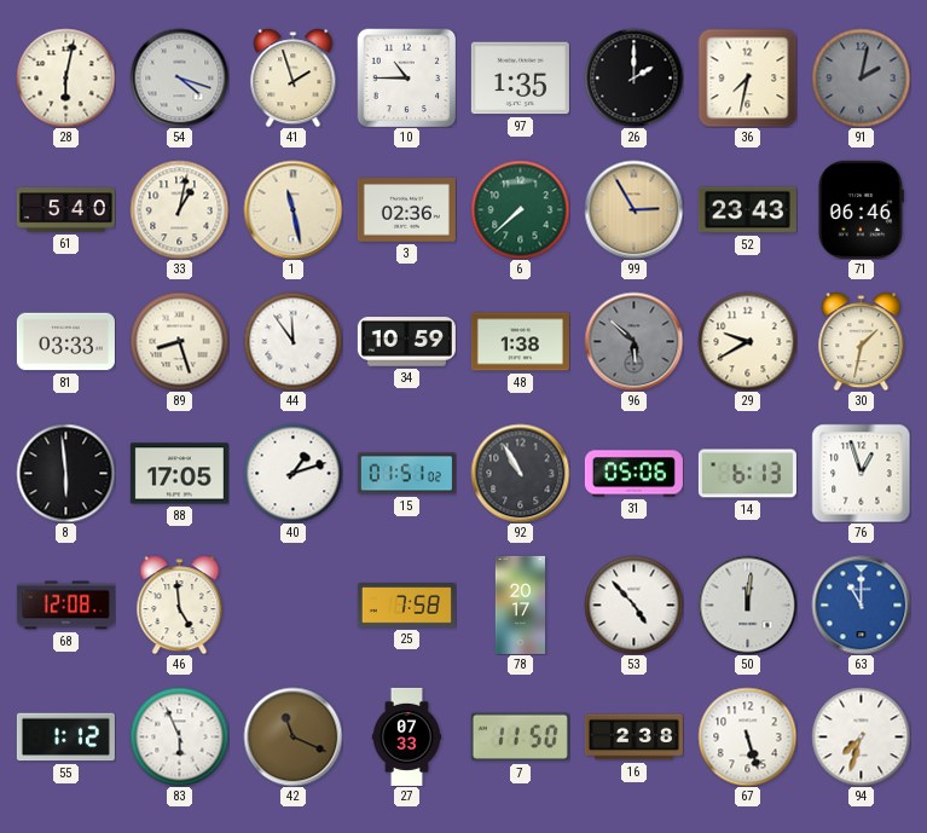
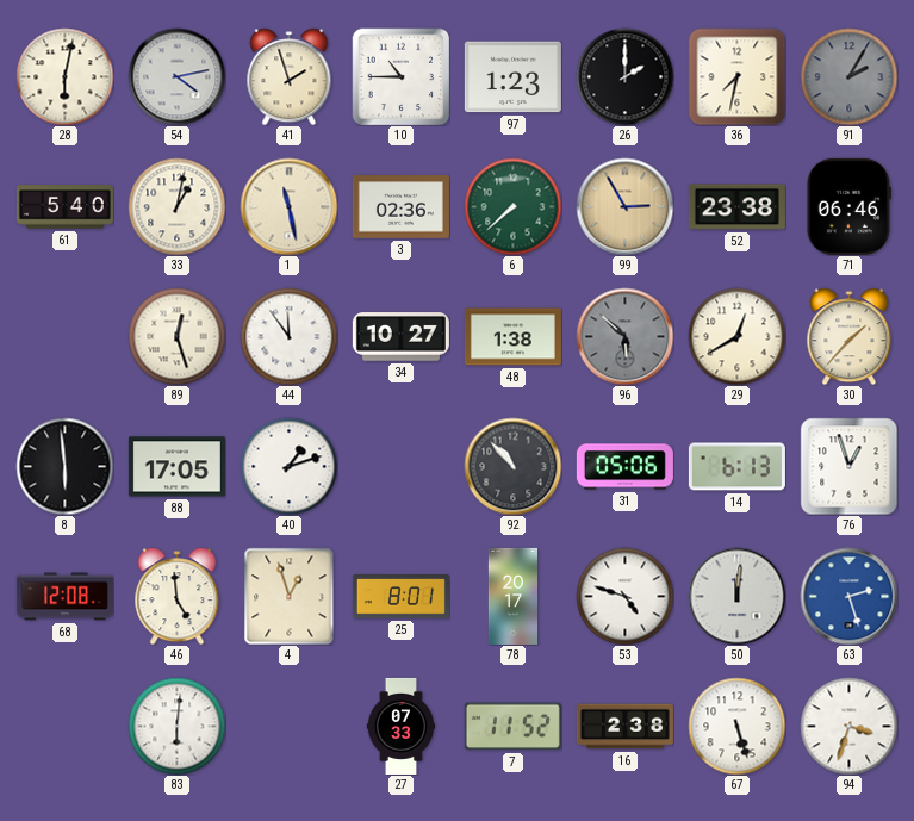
54: 4:18 -> 4:13
97: 1:35 -> 1:23
91: 2:02 -> 2:05
52: 23:43 -> 23:38
81: 03:33 -> none
89: 8:27 -> 12:27
34: 10:59 -> 10:27
29: 9:40 -> 12:40
30: 1:32 -> 1:37
15: 01:51 -> none
92: 10:55 -> 10:53
4: none -> 12:57
25: 7:58 -> 8:01
53: 4:53 -> 4:48
63: 11:00 -> 2:27
55: 1:12 -> none
83: 5:56 -> 6:01
42: 11:19 -> none
7: 11:50 -> 11:52
94: 7:33 -> 3:33
